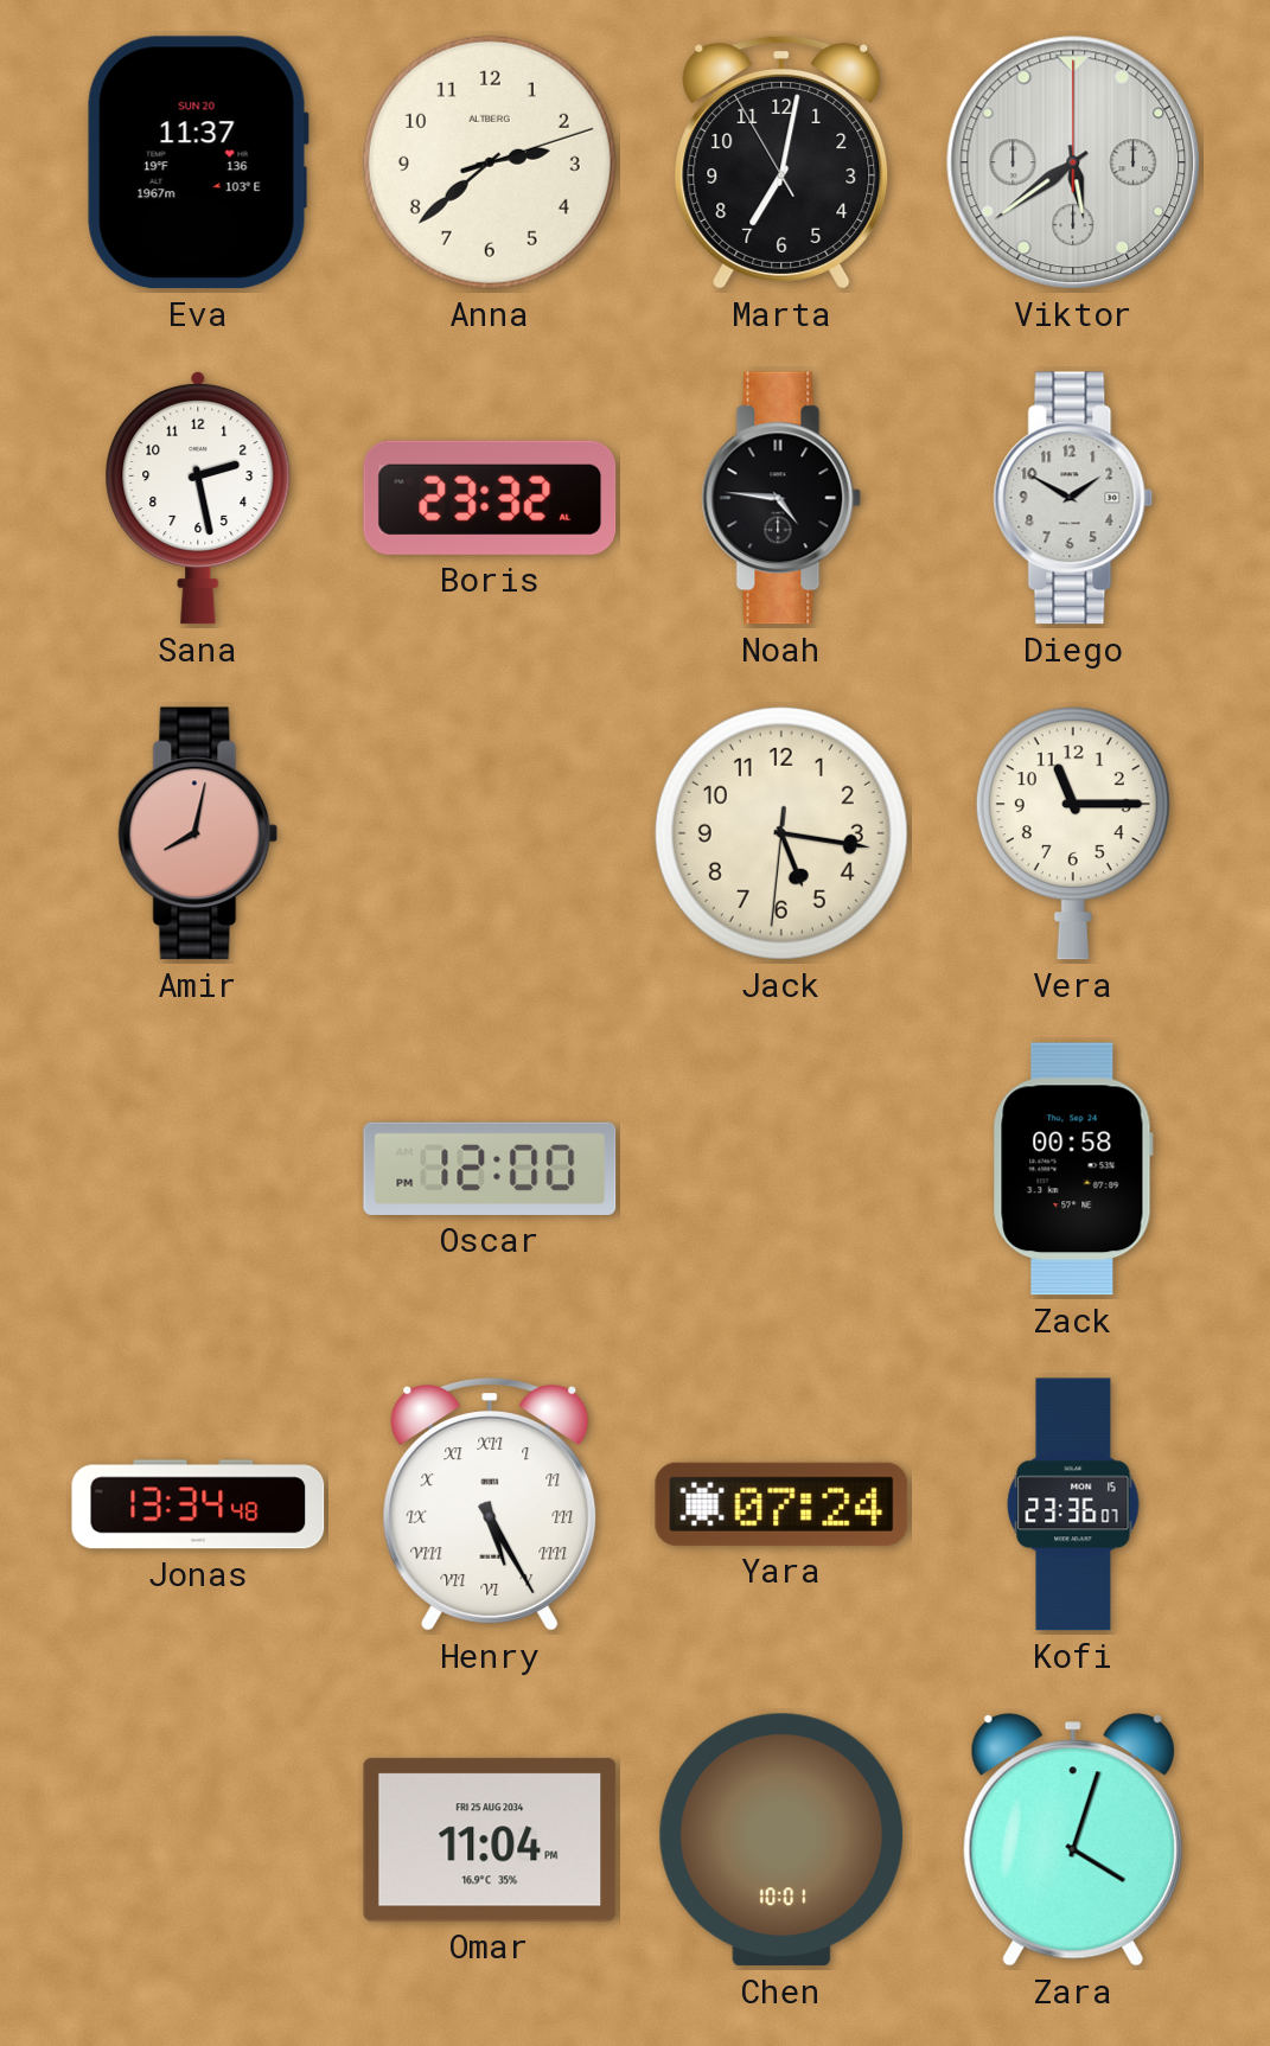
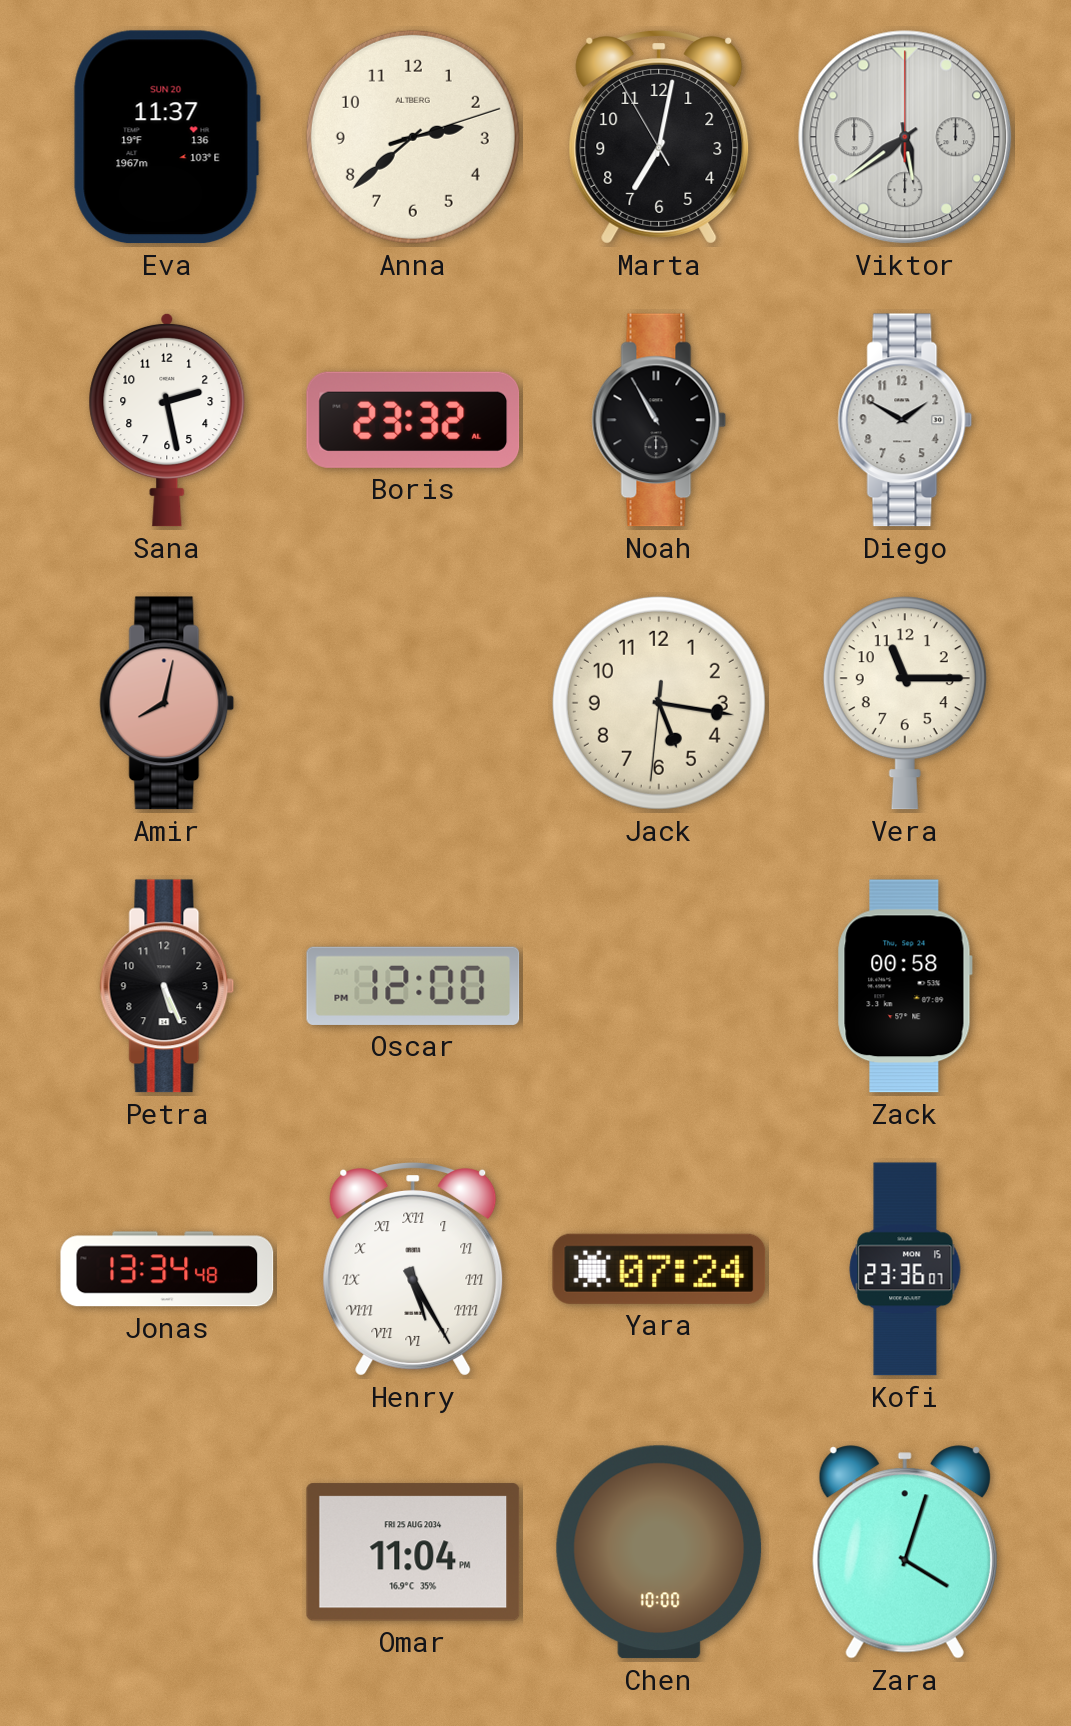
Noah: 4:46 -> 10:55
Petra: none -> 5:26
Chen: 10:01 -> 10:00
